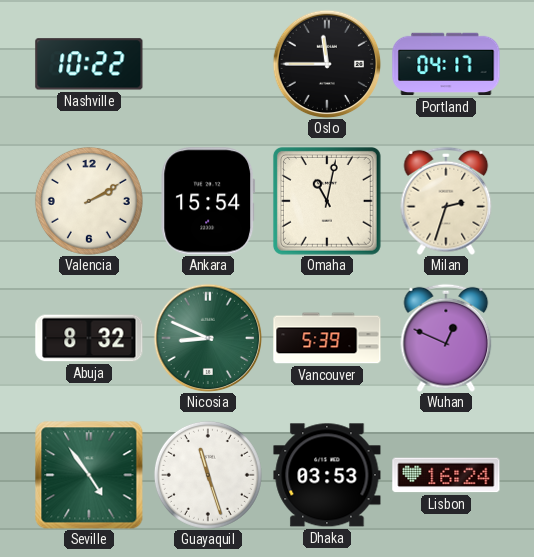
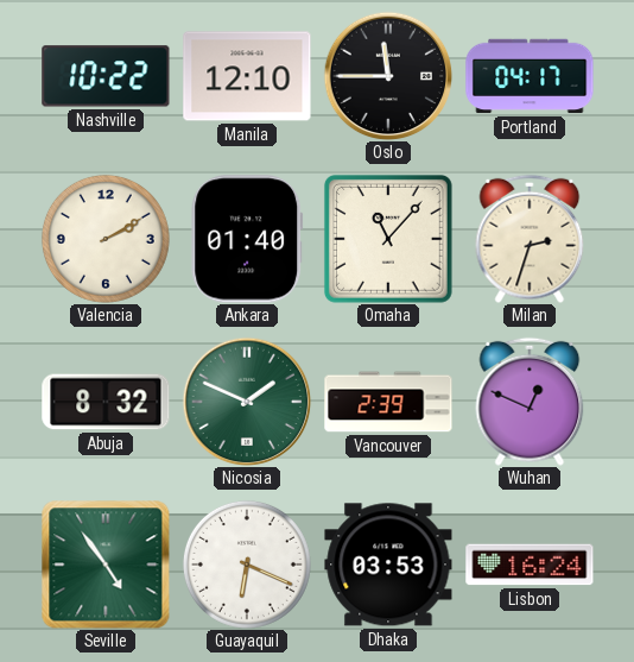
Manila: none -> 12:10
Ankara: 15:54 -> 01:40
Omaha: 11:02 -> 11:07
Nicosia: 8:49 -> 1:49
Vancouver: 5:39 -> 2:39
Guayaquil: 11:27 -> 6:19
